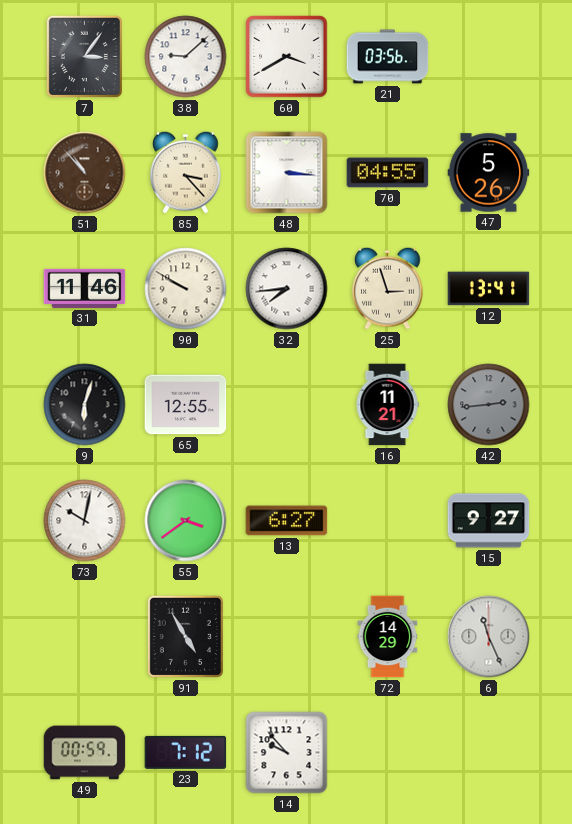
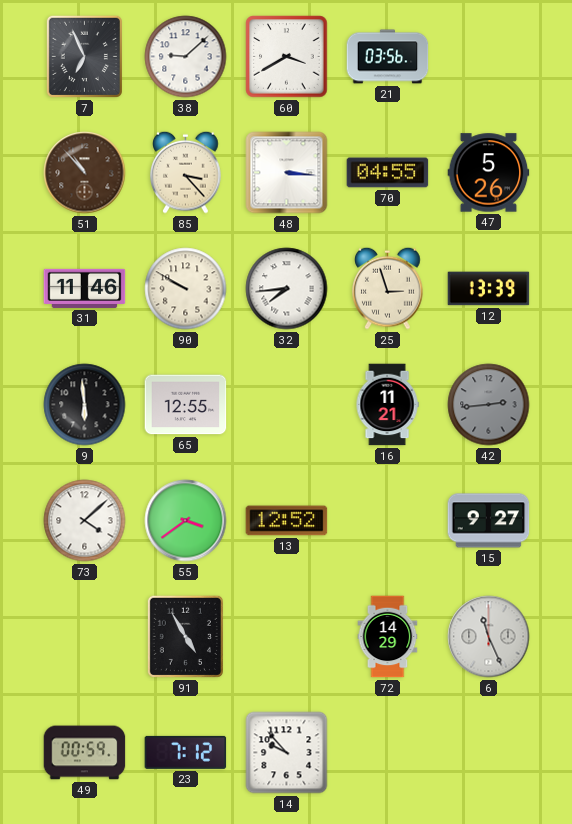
7: 3:06 -> 6:56
12: 13:41 -> 13:39
9: 6:03 -> 5:59
73: 10:02 -> 4:08
13: 6:27 -> 12:52
